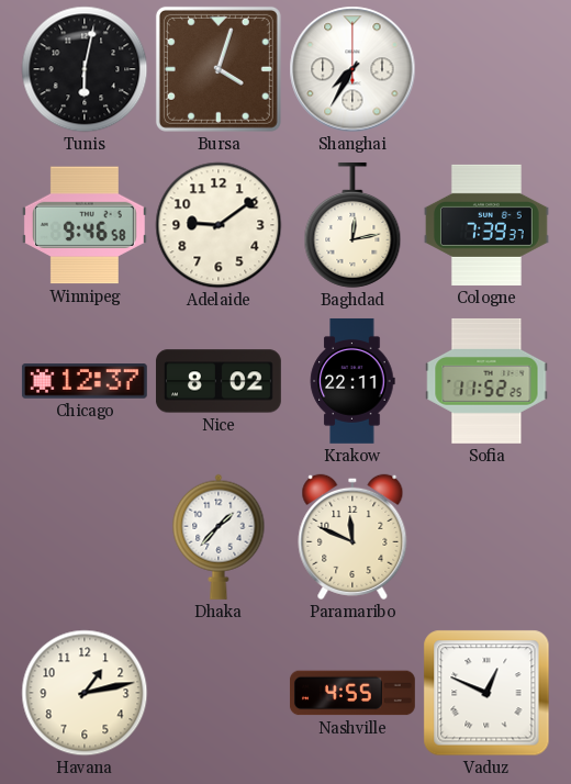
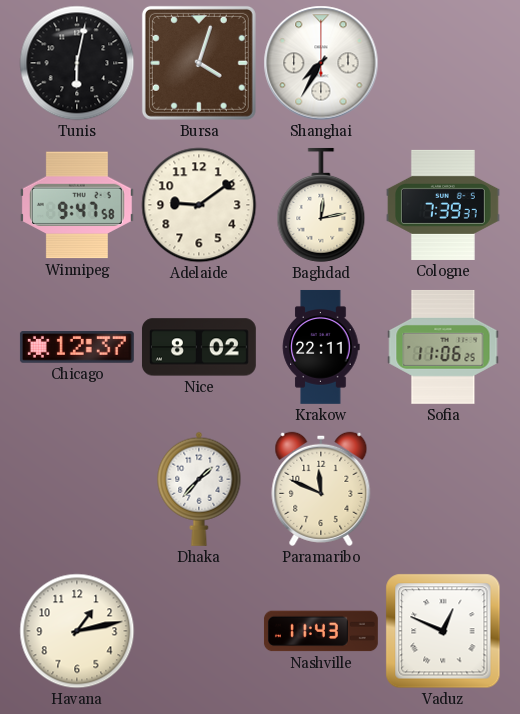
Winnipeg: 9:46 -> 9:47
Sofia: 11:52 -> 11:06
Nashville: 4:55 -> 11:43
